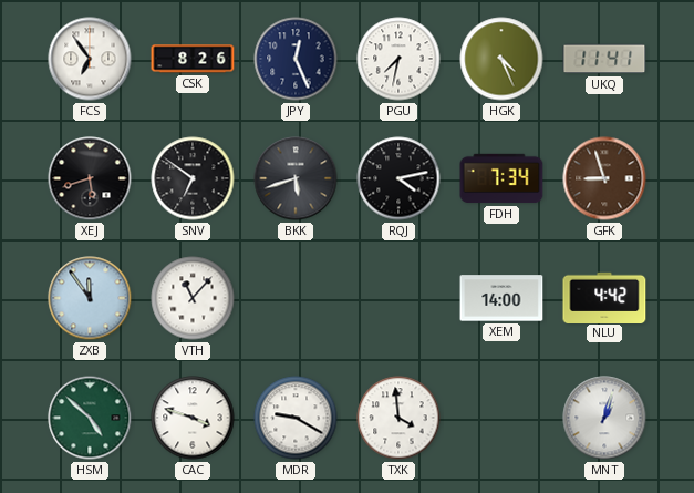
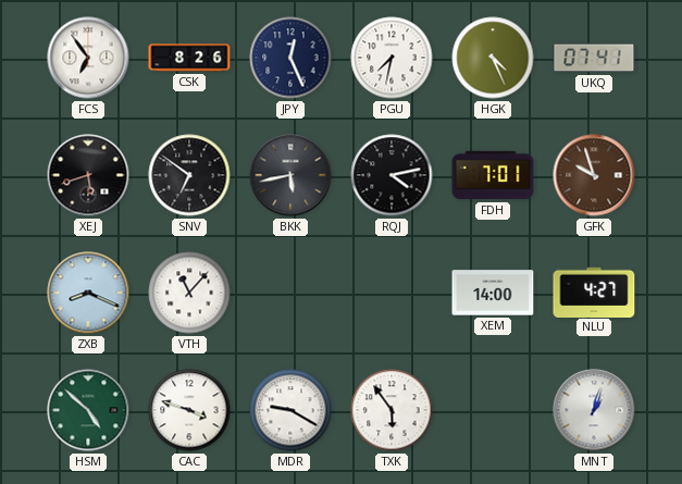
UKQ: 11:41 -> 07:41
BKK: 5:42 -> 5:43
FDH: 7:34 -> 7:01
GFK: 8:57 -> 9:57
ZXB: 11:54 -> 8:19
NLU: 4:42 -> 4:27
TXK: 3:59 -> 5:54
